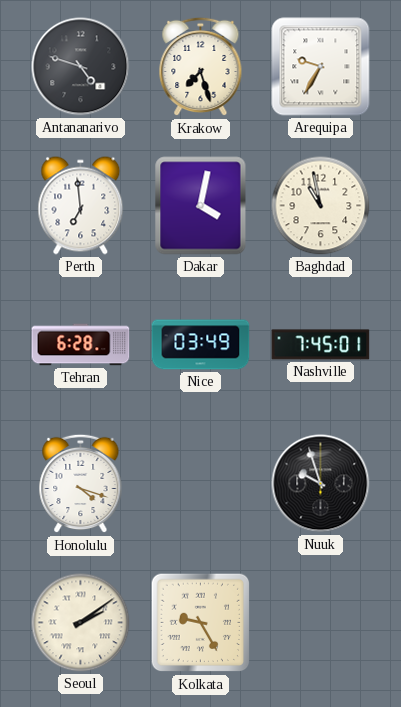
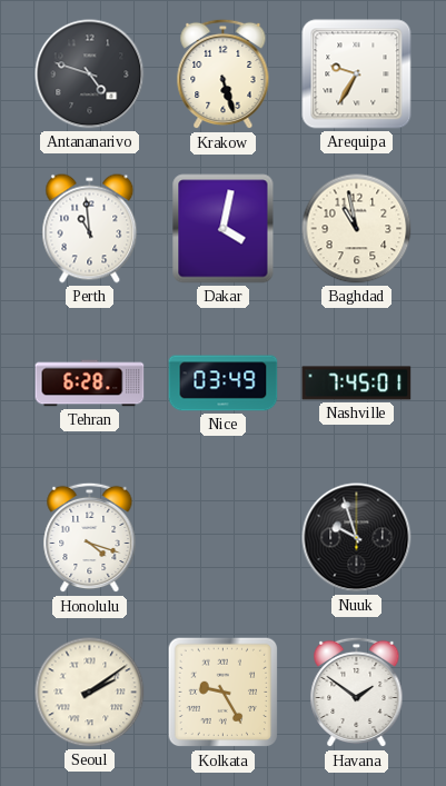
Krakow: 7:27 -> 5:27
Perth: 6:59 -> 10:59
Havana: none -> 1:51
